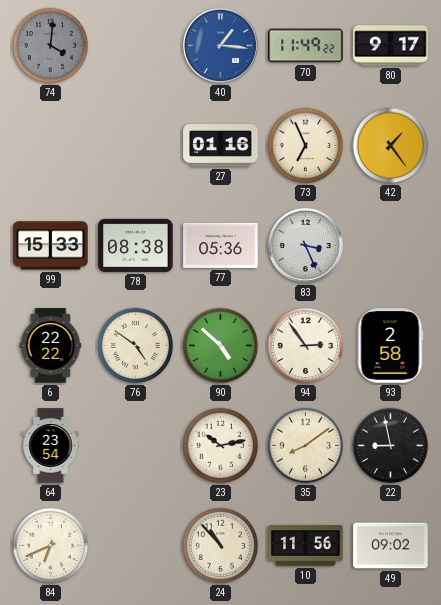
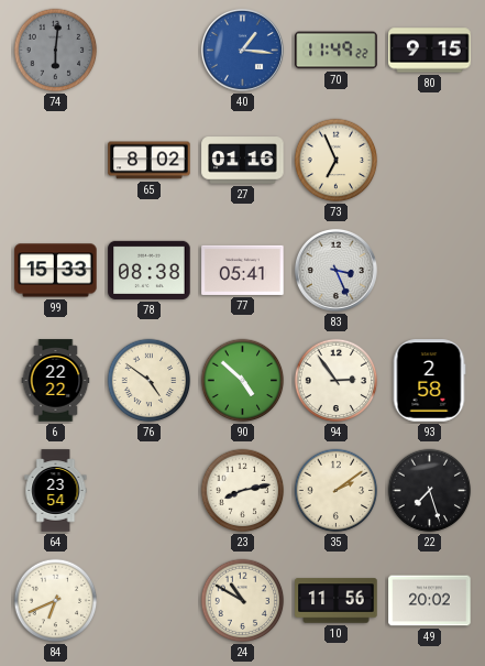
74: 4:01 -> 6:01
80: 9:17 -> 9:15
65: none -> 8:02
42: 1:24 -> none
77: 05:36 -> 05:41
23: 10:13 -> 8:13
35: 8:09 -> 2:09
22: 8:58 -> 7:27
24: 10:53 -> 10:50
49: 09:02 -> 20:02
